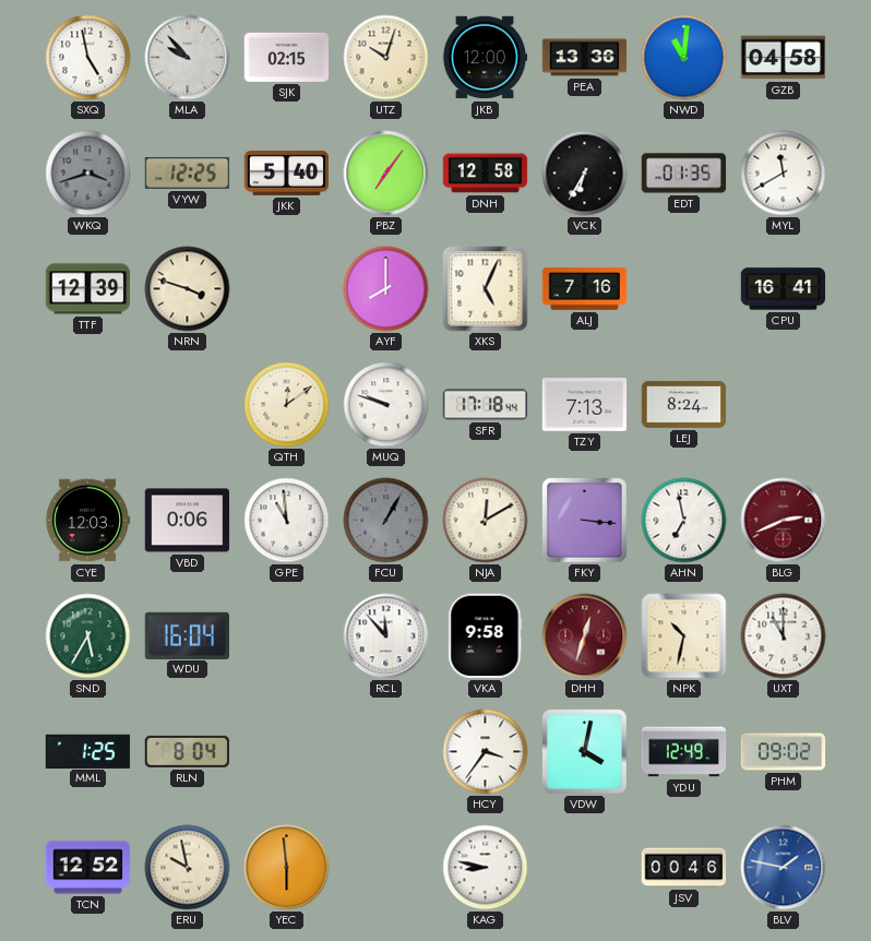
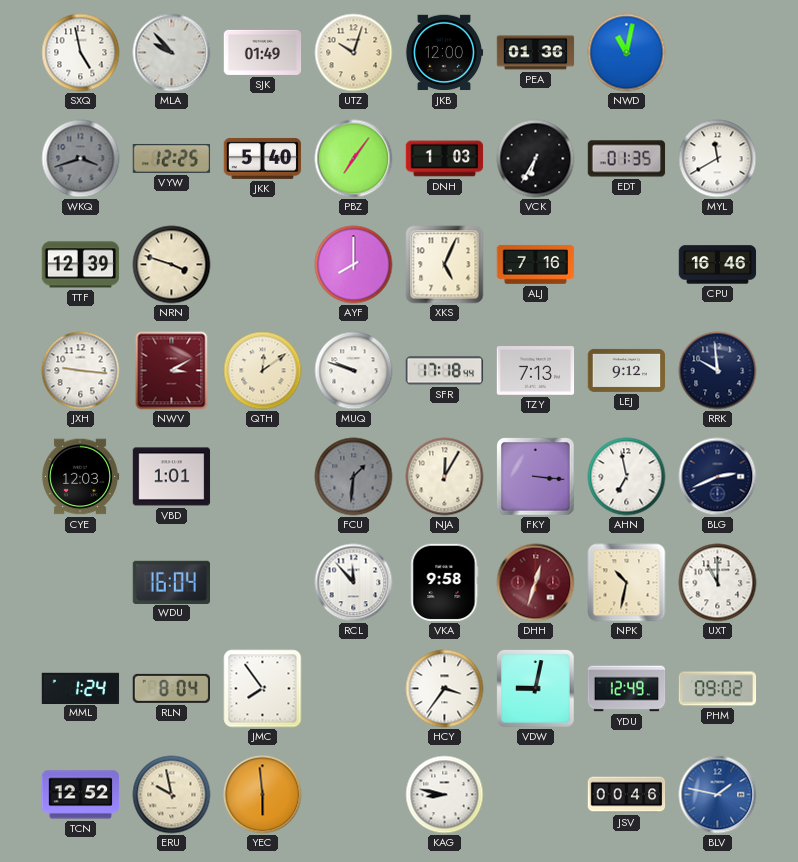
SJK: 02:15 -> 01:49
PEA: 13:36 -> 01:36
NWD: 11:01 -> 11:02
GZB: 04:58 -> none
DNH: 12:58 -> 1:03
CPU: 16:41 -> 16:46
JXH: none -> 9:16
NWV: none -> 3:10
LEJ: 8:24 -> 9:12
RRK: none -> 9:59
VBD: 0:06 -> 1:01
GPE: 10:59 -> none
FCU: 1:05 -> 1:31
NJA: 12:10 -> 12:05
BLG dial: burgundy -> navy
SND: 5:35 -> none
MML: 1:25 -> 1:24
JMC: none -> 7:54
VDW: 4:02 -> 9:02
